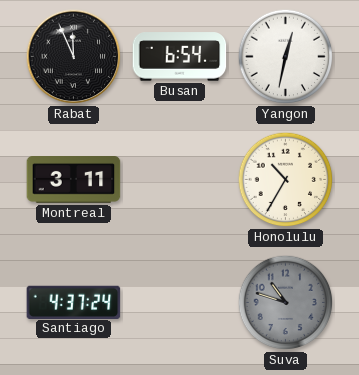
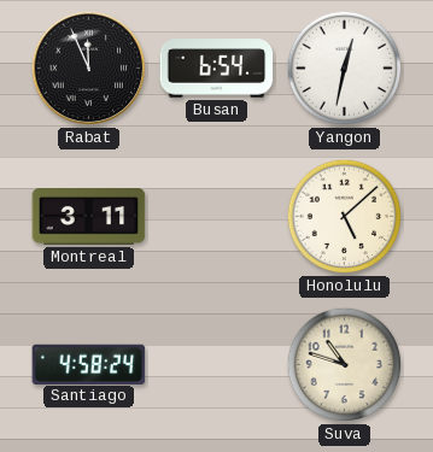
Honolulu: 10:35 -> 5:08
Santiago: 4:37 -> 4:58
Suva dial: grey -> cream
